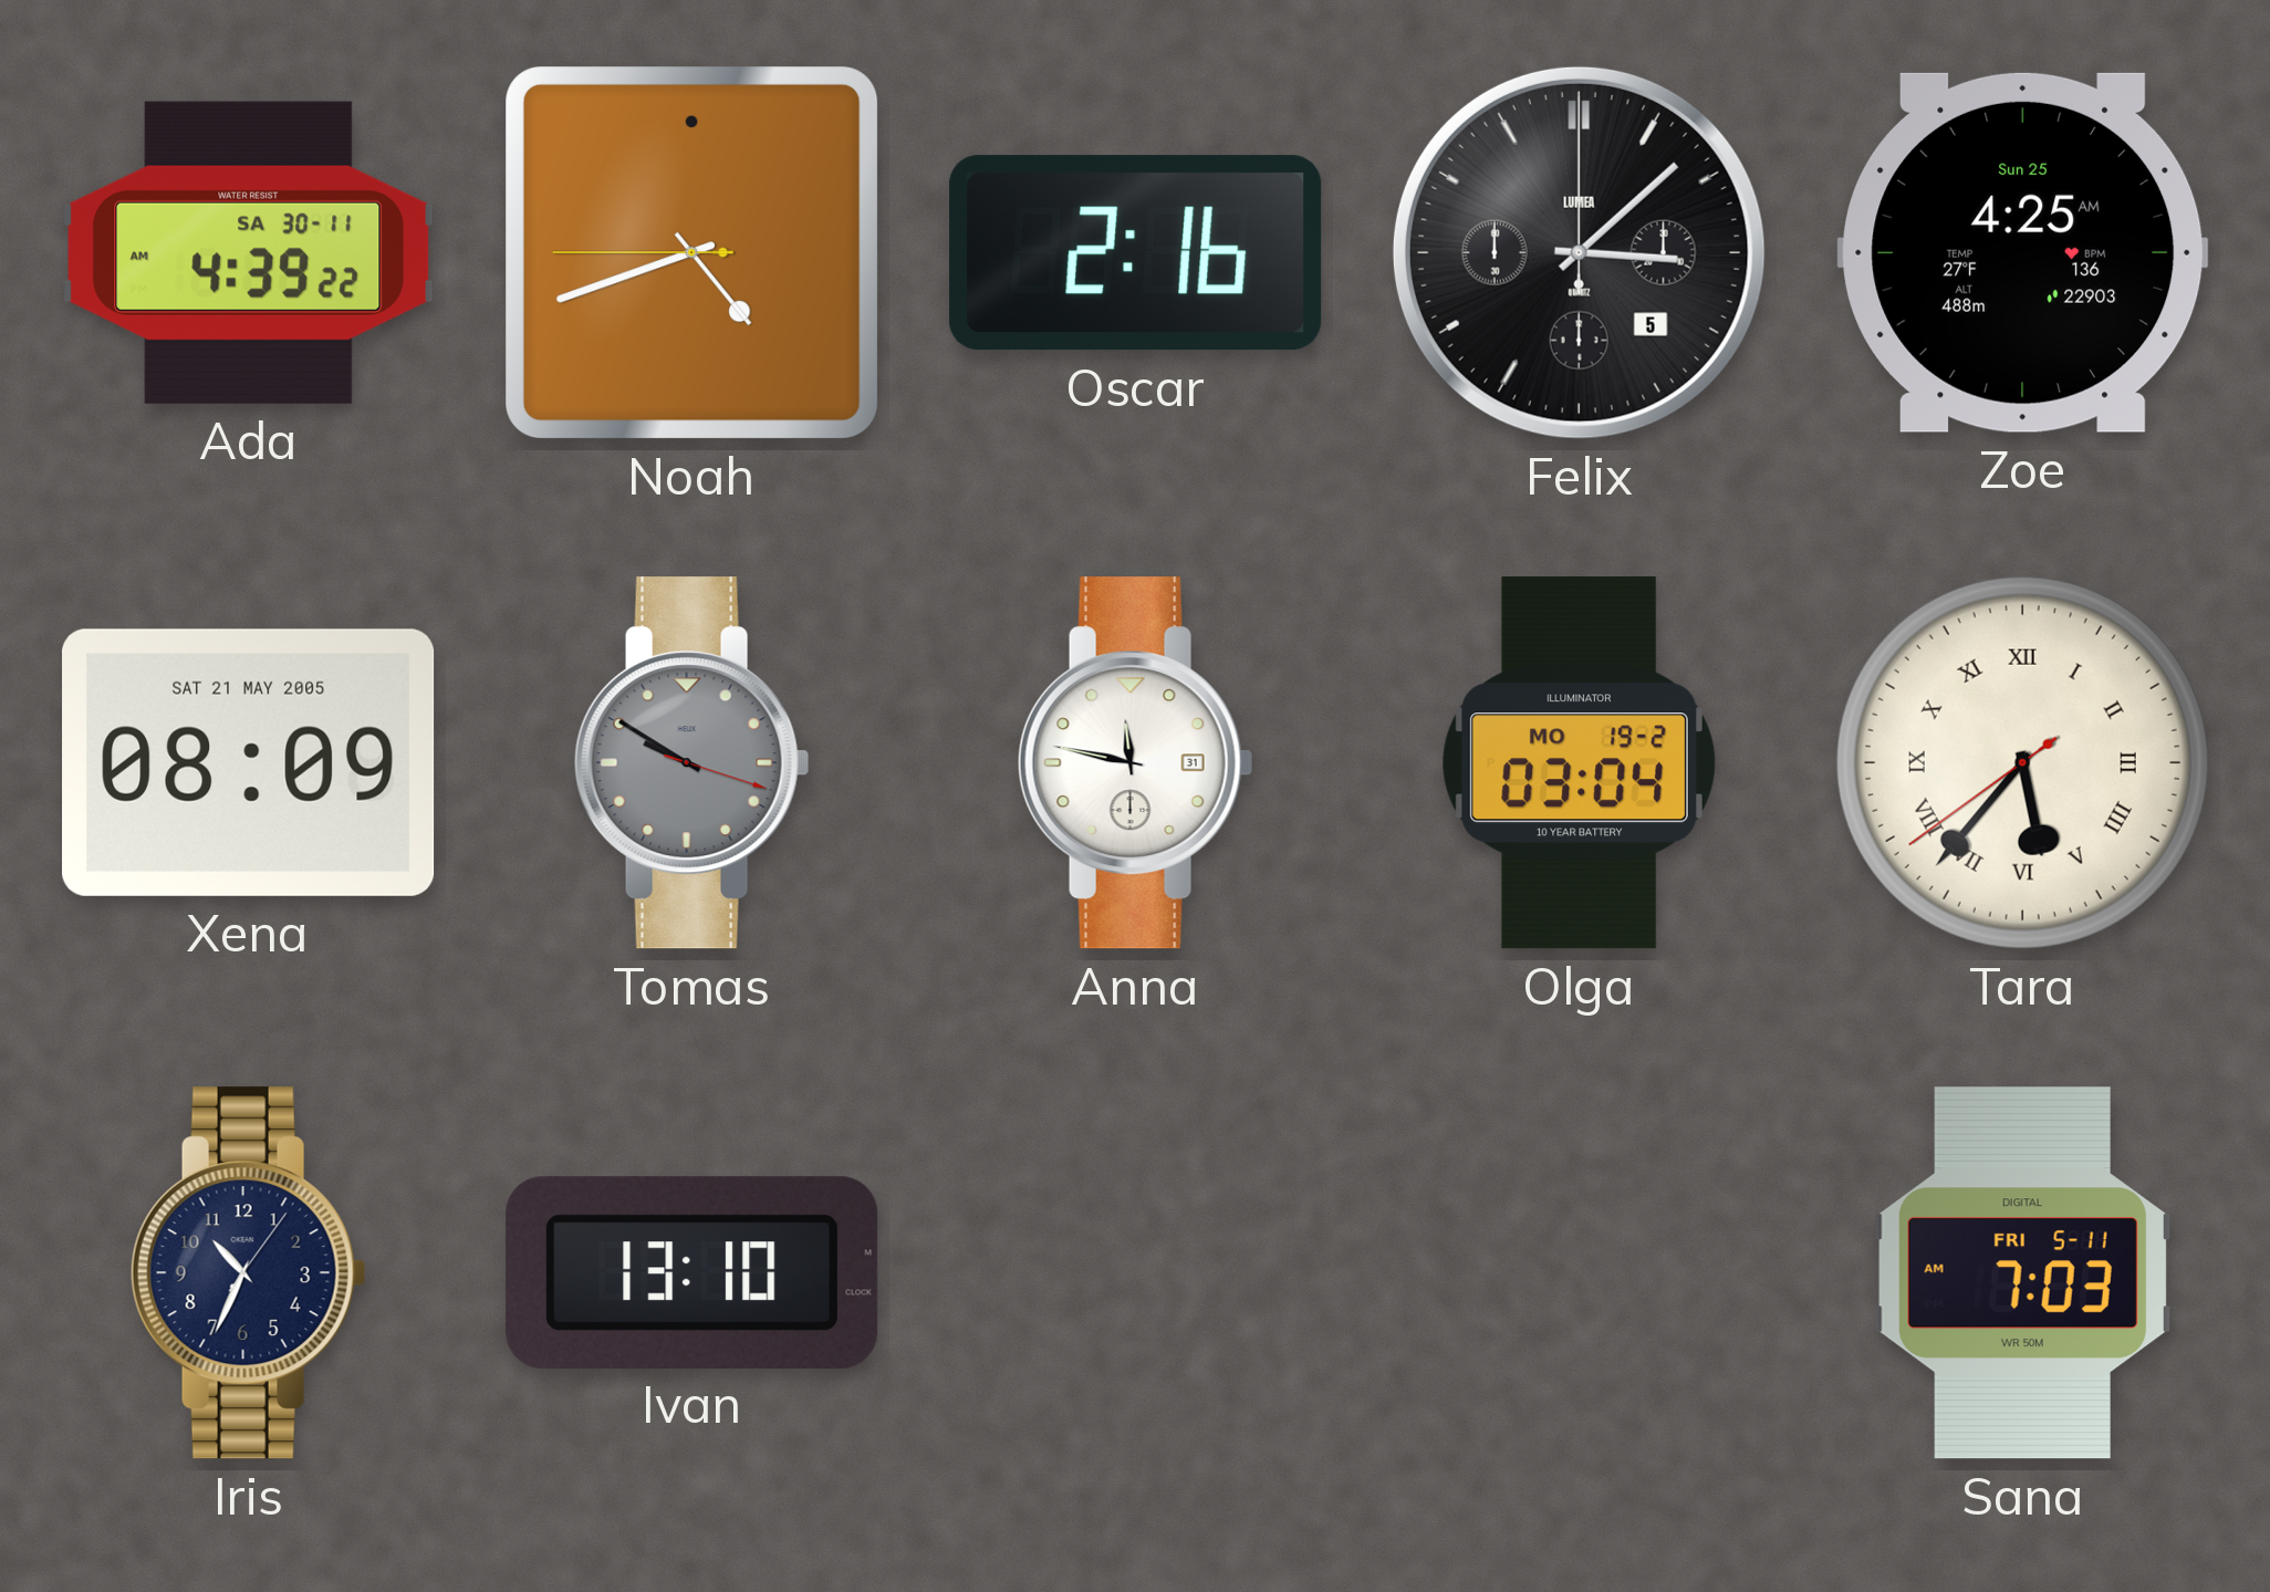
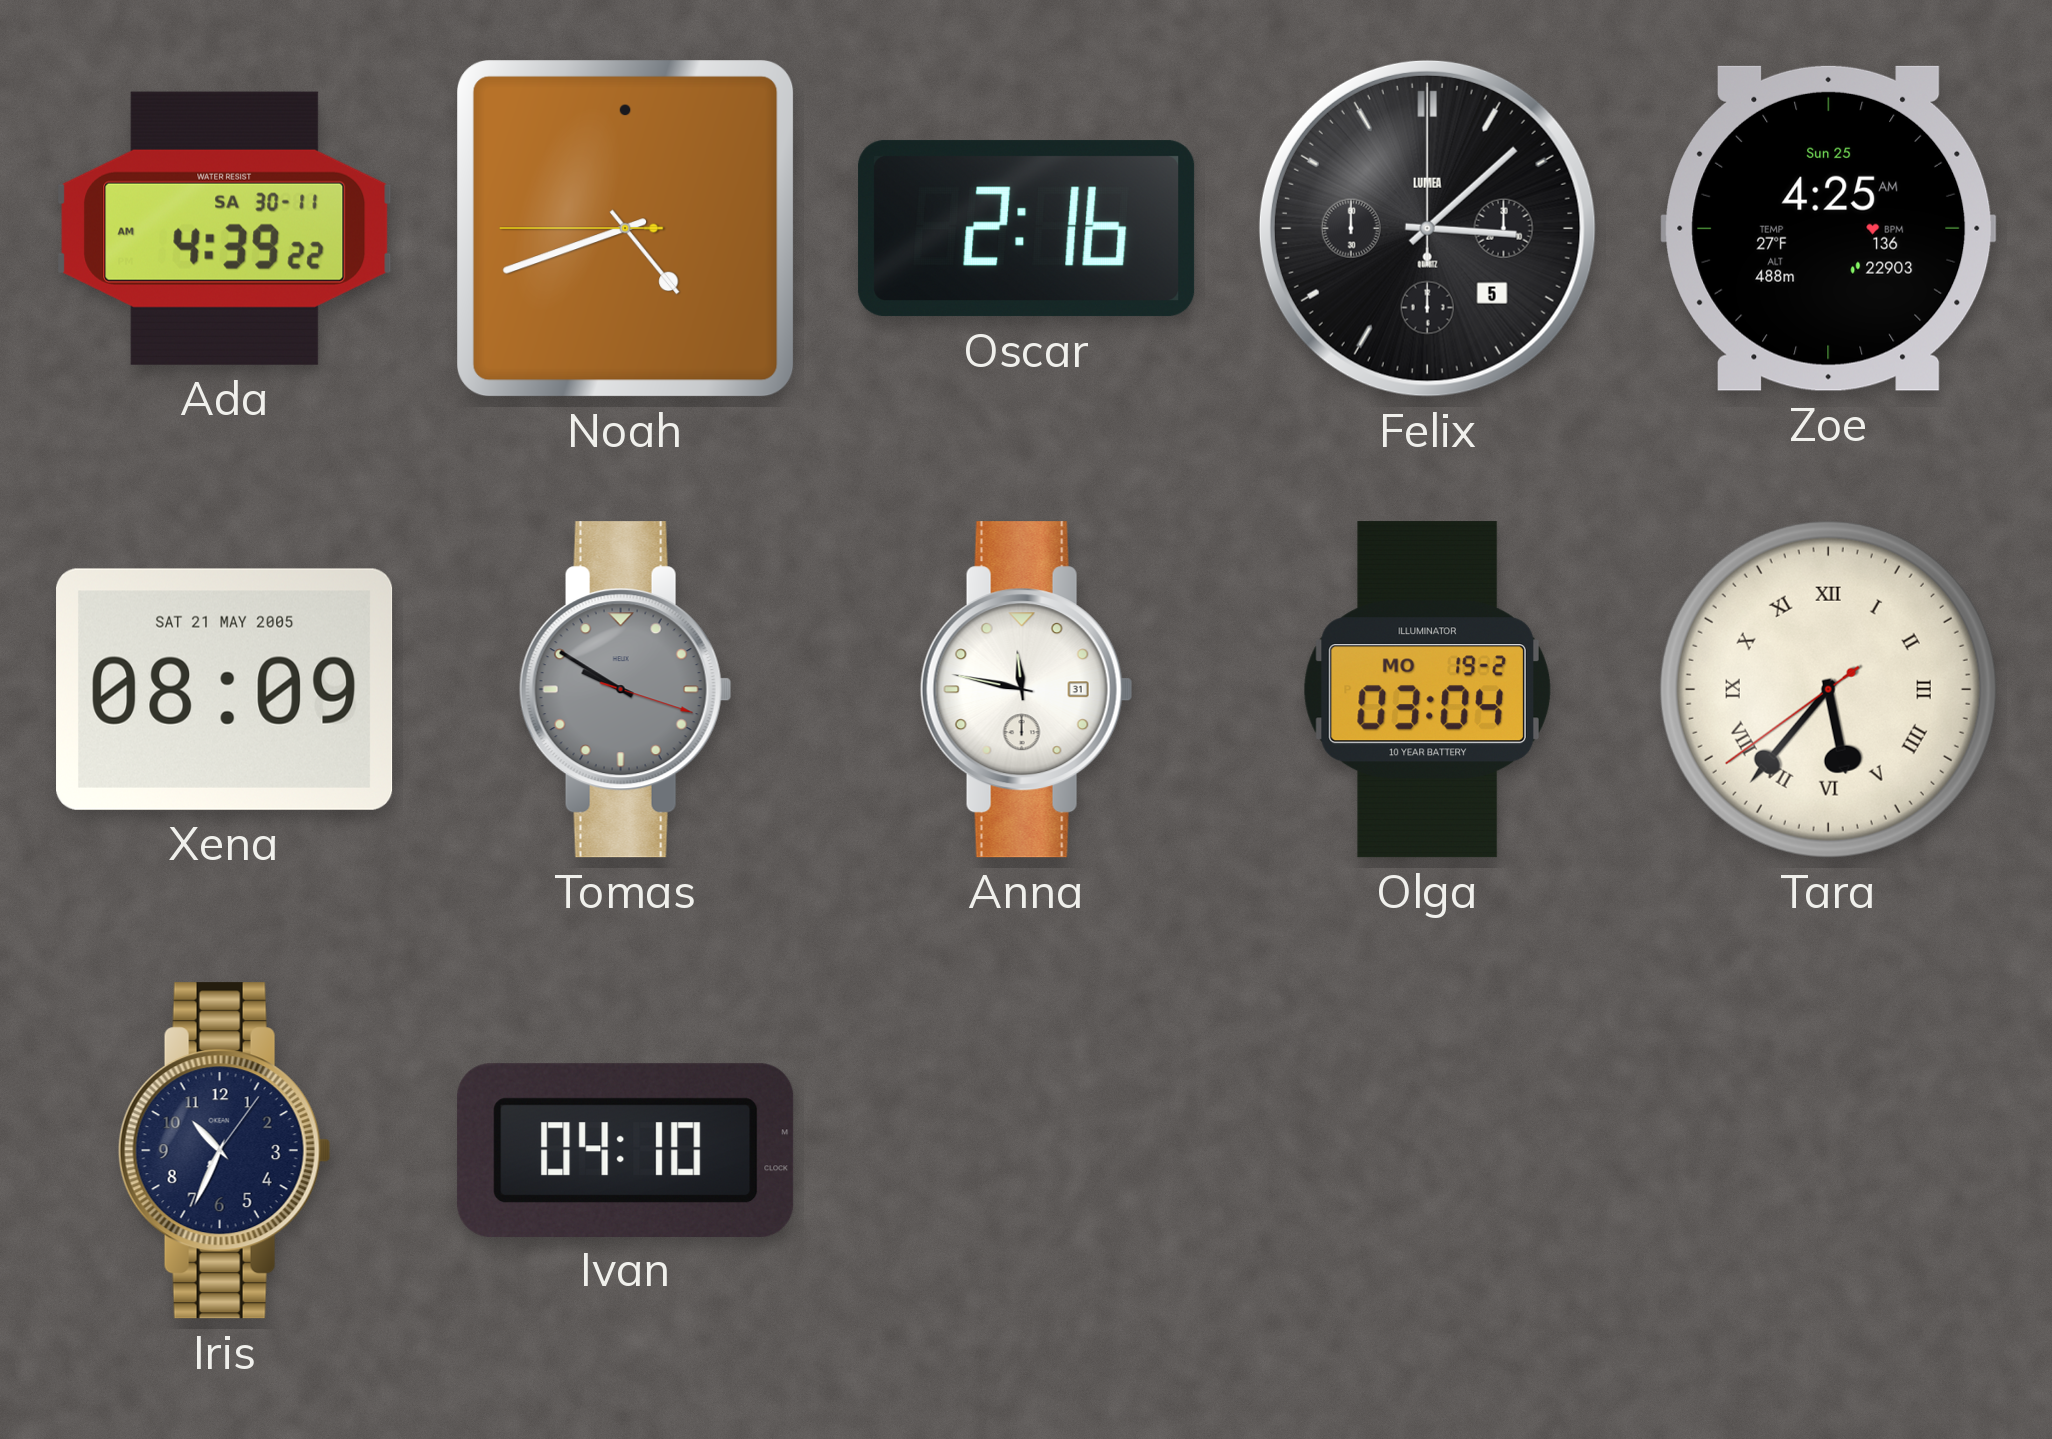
Ivan: 13:10 -> 04:10
Sana: 7:03 -> none
